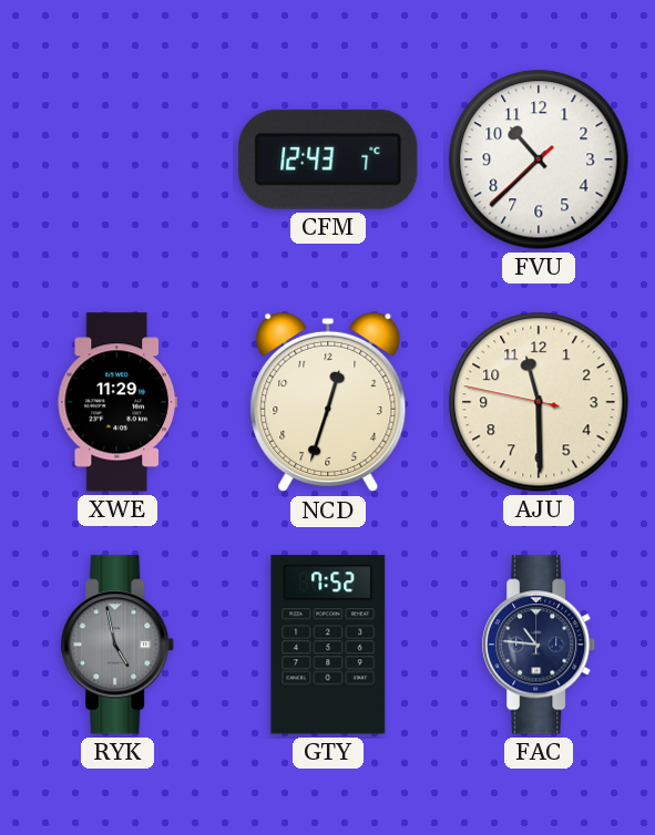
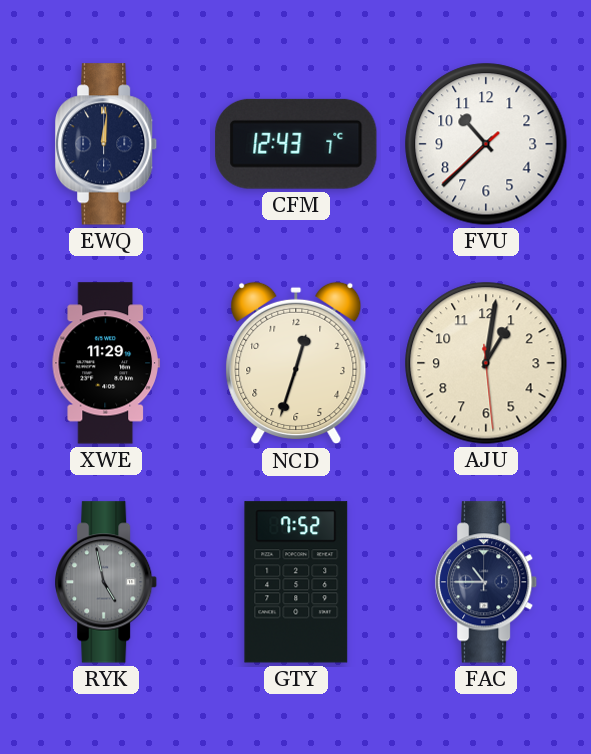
EWQ: none -> 12:01
AJU: 11:29 -> 1:01
FAC: 10:46 -> 10:45
